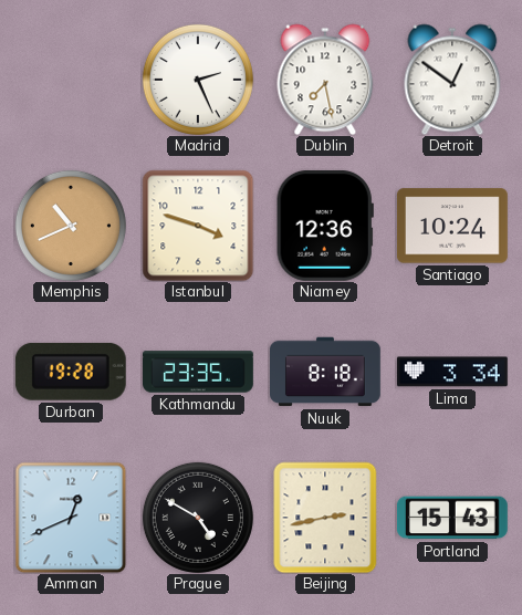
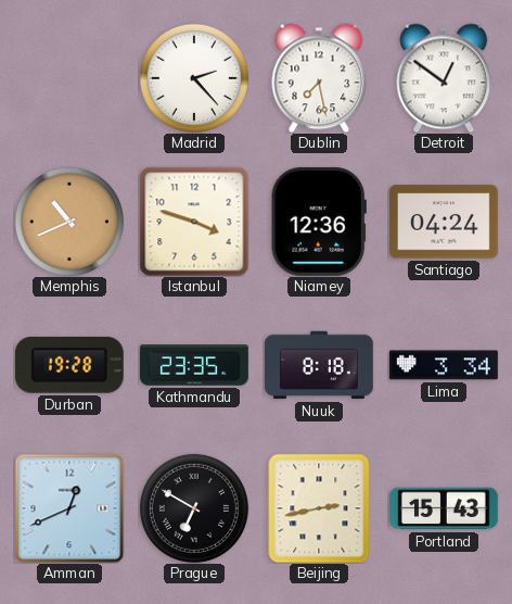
Madrid: 2:26 -> 2:23
Santiago: 10:24 -> 04:24
Prague: 4:50 -> 6:50
